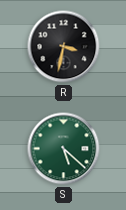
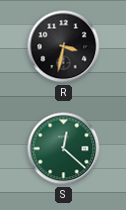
S: 5:22 -> 12:22
